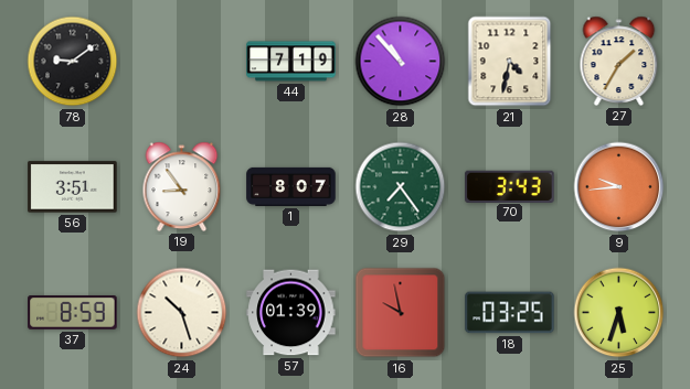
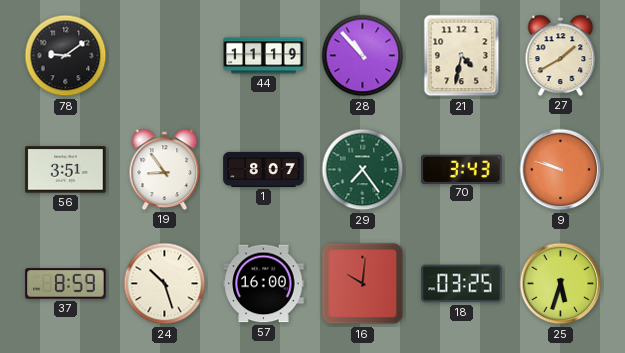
44: 7:19 -> 11:19
27: 1:35 -> 1:40
9: 9:44 -> 9:48
57: 01:39 -> 16:00
16: 9:58 -> 10:01
